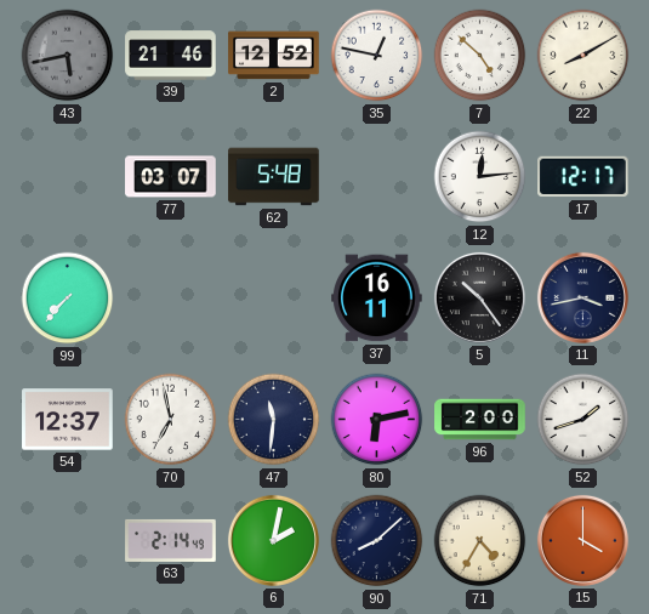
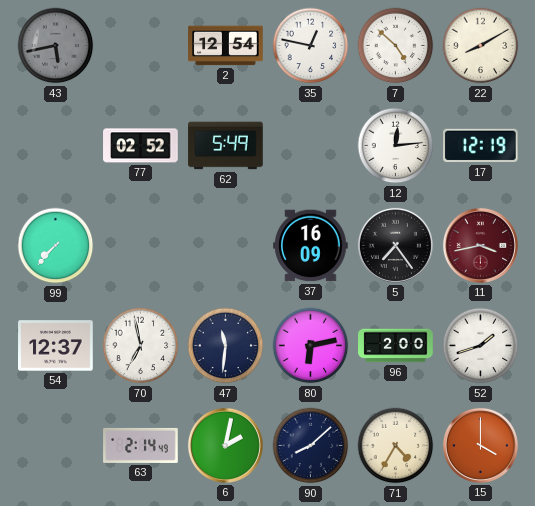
39: 21:46 -> none
2: 12:52 -> 12:54
77: 03:07 -> 02:52
62: 5:48 -> 5:49
17: 12:17 -> 12:19
37: 16:11 -> 16:09
5: 10:24 -> 7:24
11 dial: navy -> burgundy
